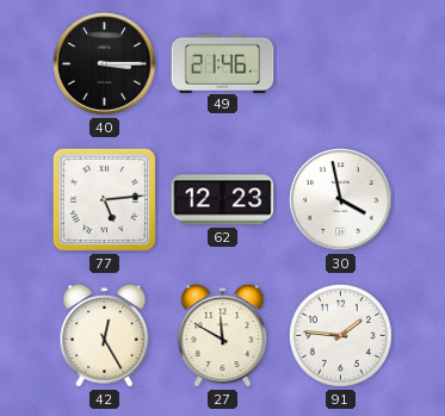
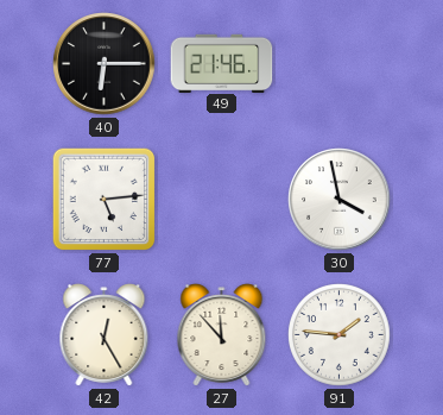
40: 3:15 -> 6:15
62: 12:23 -> none
27: 11:50 -> 11:53
